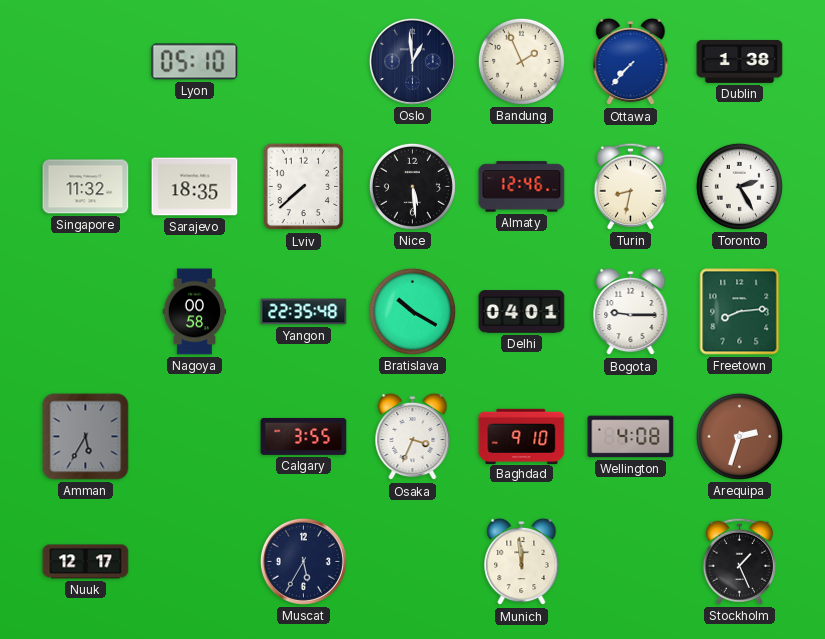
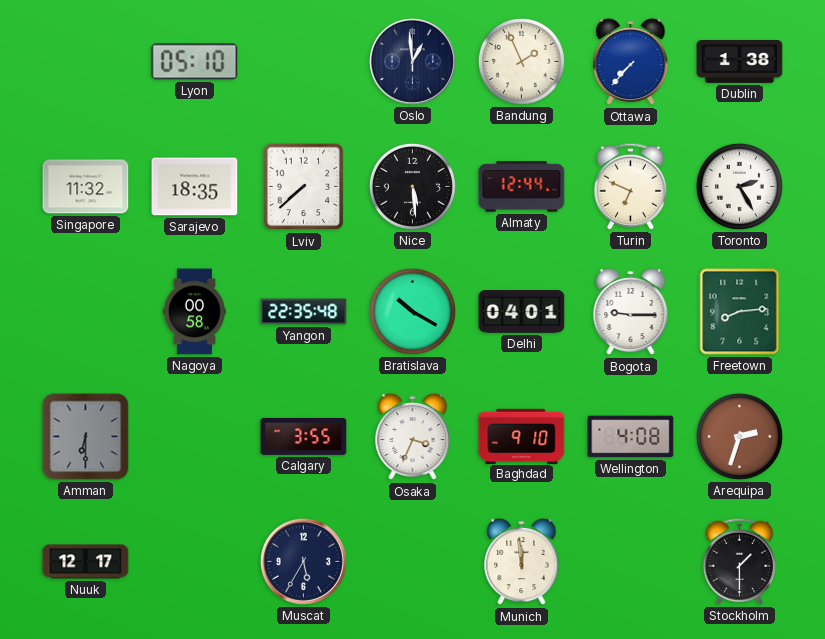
Almaty: 12:46 -> 12:44
Turin: 8:32 -> 6:49
Amman: 5:35 -> 6:30
Stockholm: 1:26 -> 1:30
